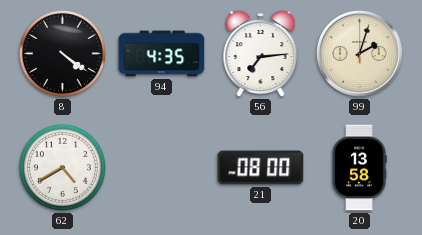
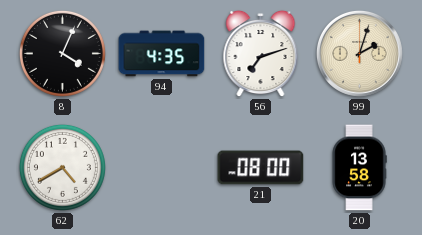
8: 4:21 -> 4:04
56: 7:14 -> 7:12
